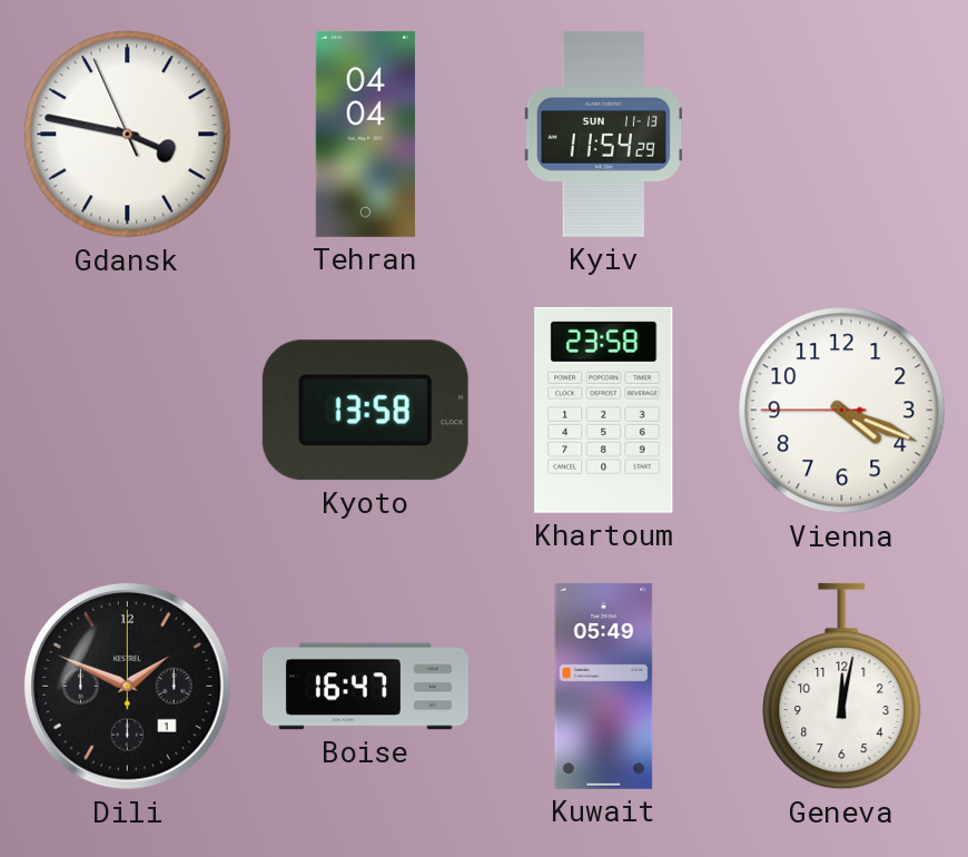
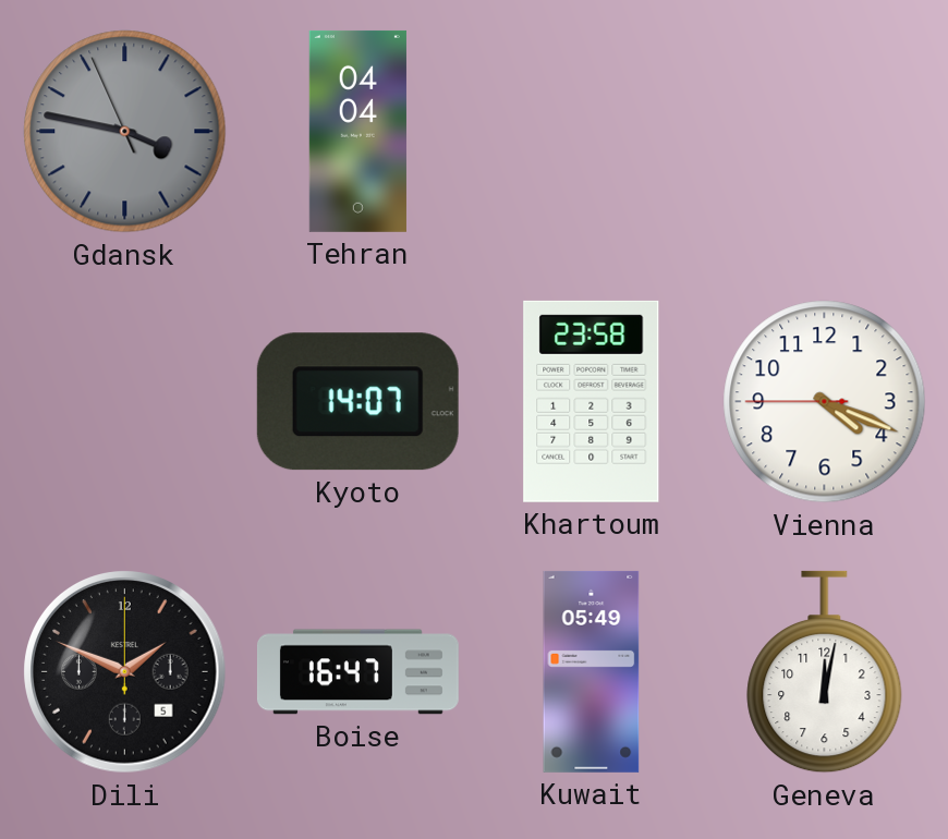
Gdansk dial: white -> grey
Kyiv: 11:54 -> none
Kyoto: 13:58 -> 14:07
Dili date: 1 -> 5
